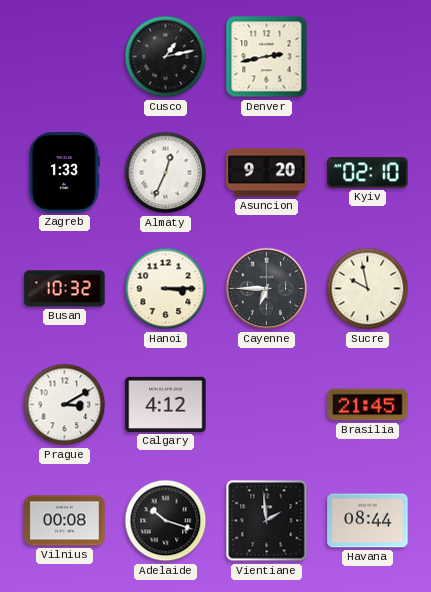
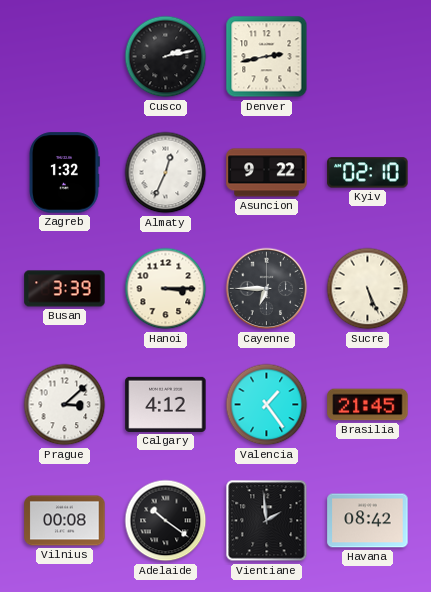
Cusco: 1:13 -> 2:13
Zagreb: 1:33 -> 1:32
Asuncion: 9:20 -> 9:22
Busan: 10:32 -> 3:39
Sucre: 9:58 -> 5:26
Prague: 3:10 -> 3:08
Valencia: none -> 1:24
Adelaide: 10:18 -> 10:21
Havana: 08:44 -> 08:42
